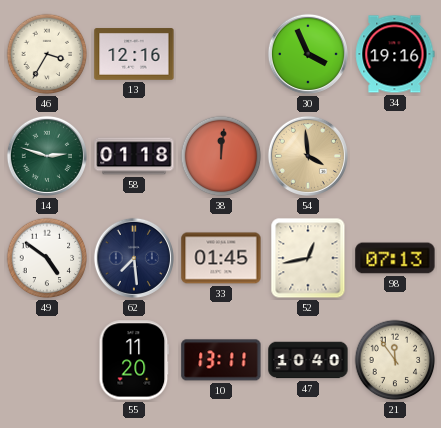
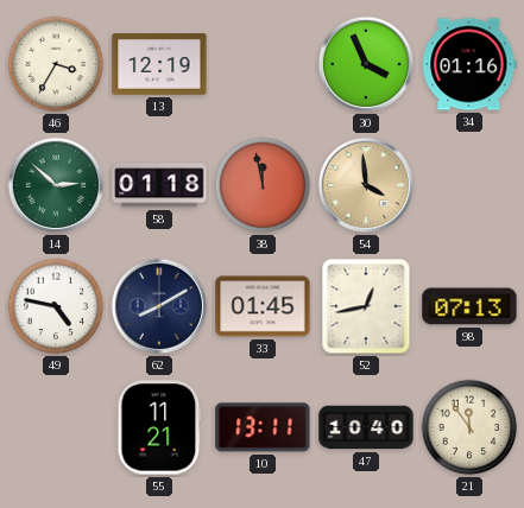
13: 12:16 -> 12:19
34: 19:16 -> 01:16
14: 2:48 -> 2:52
38: 12:01 -> 11:58
49: 4:51 -> 4:47
62: 7:29 -> 8:10
55: 11:20 -> 11:21
